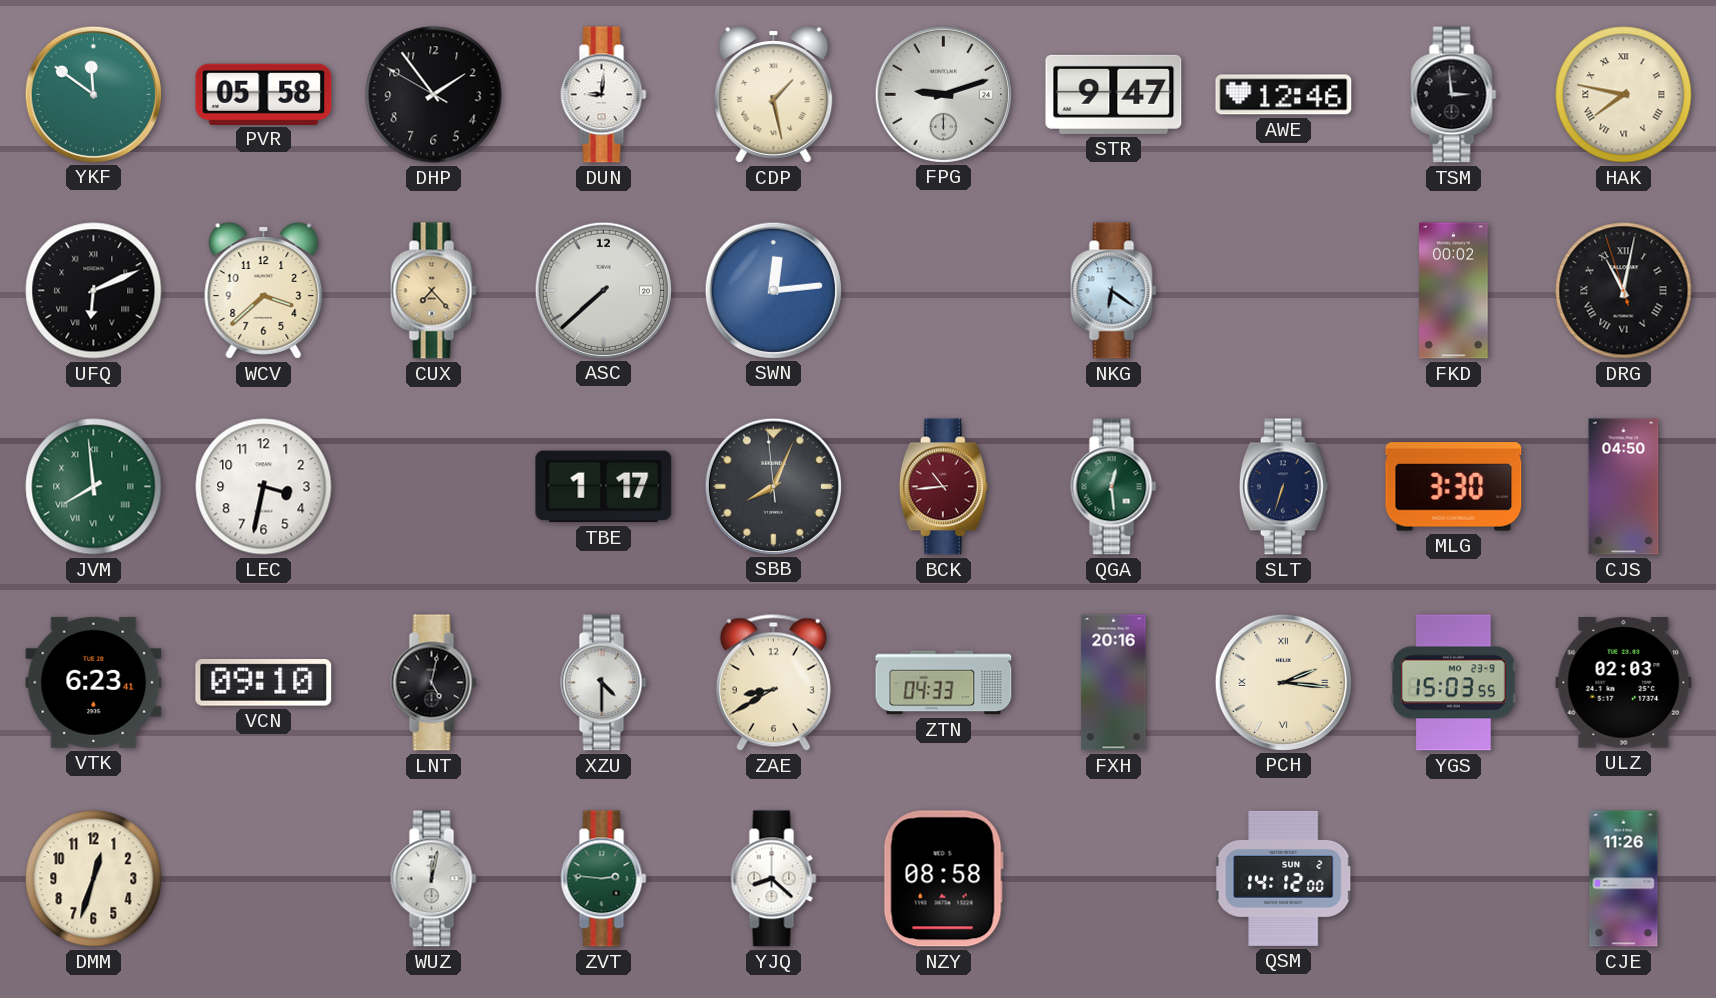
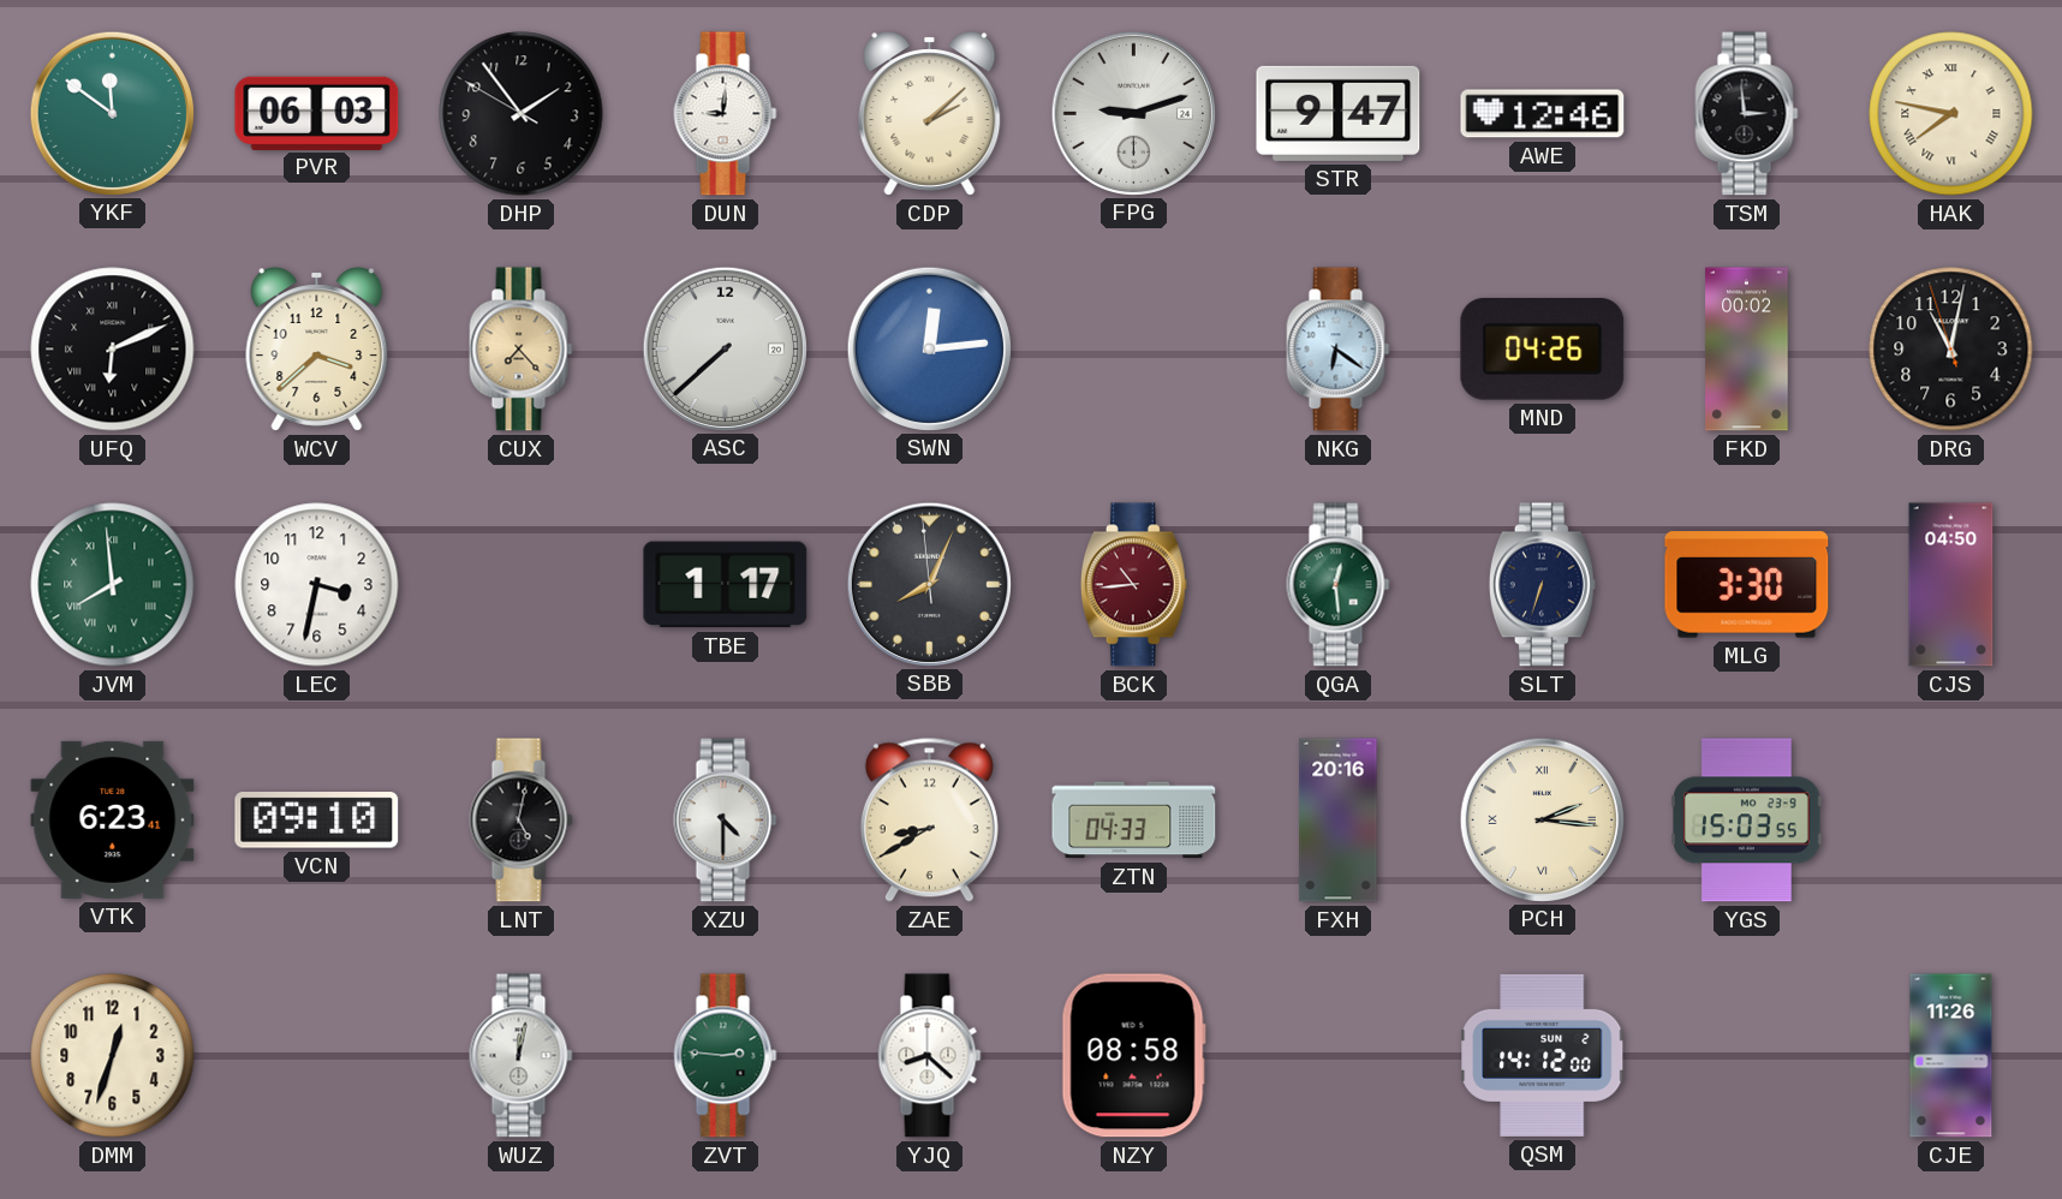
PVR: 05:58 -> 06:03
CDP: 1:28 -> 2:08
MND: none -> 04:26
DRG numerals: Roman -> Arabic
ULZ: 02:03 -> none
